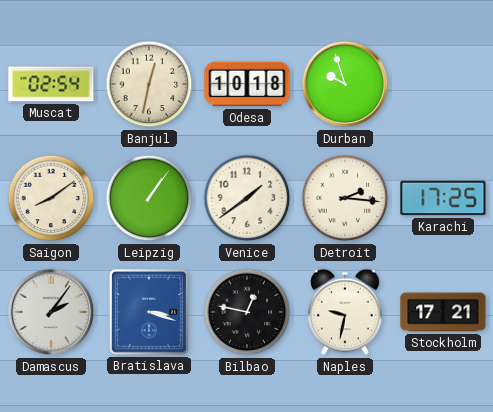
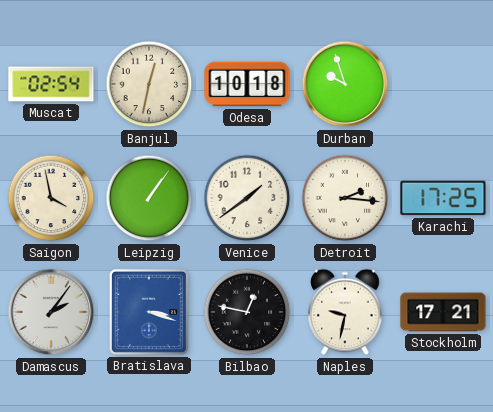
Saigon: 8:09 -> 3:58
